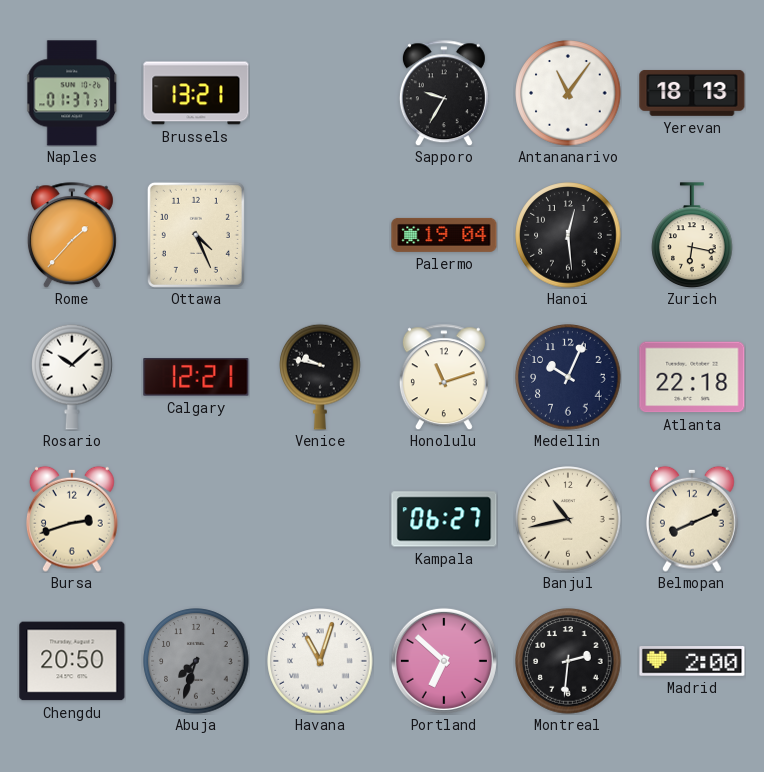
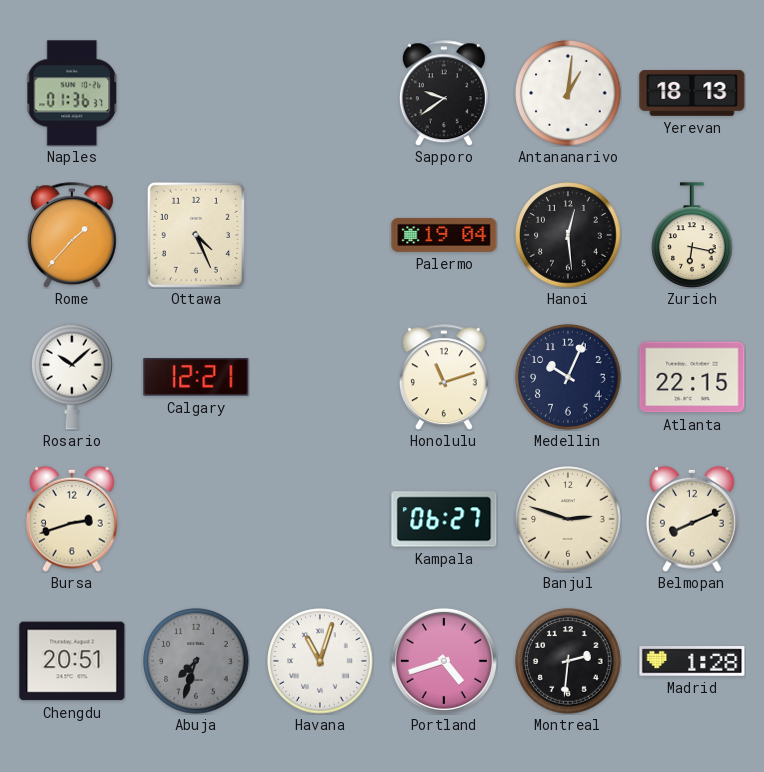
Naples: 01:37 -> 01:36
Brussels: 13:21 -> none
Sapporo: 9:35 -> 9:39
Antananarivo: 11:06 -> 1:01
Venice: 9:47 -> none
Atlanta: 22:18 -> 22:15
Banjul: 10:43 -> 2:48
Chengdu: 20:50 -> 20:51
Portland: 6:52 -> 4:42
Madrid: 2:00 -> 1:28
